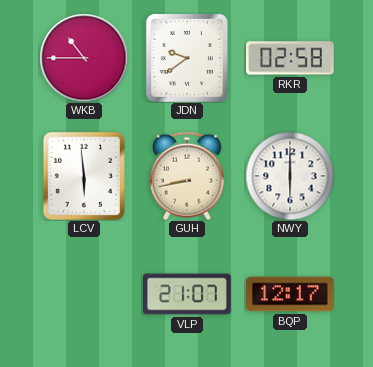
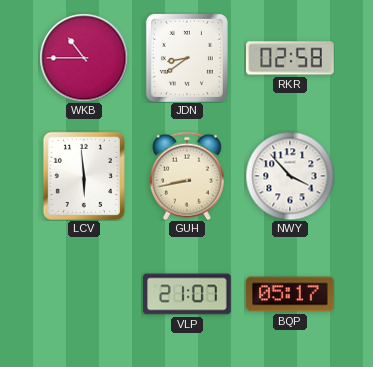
JDN: 9:39 -> 8:39
NWY: 6:00 -> 3:53
BQP: 12:17 -> 05:17
